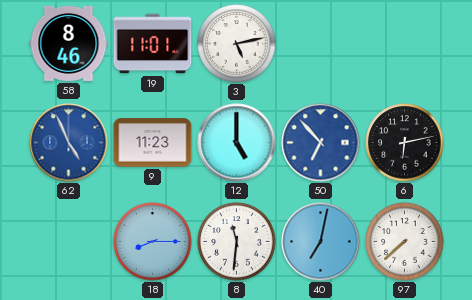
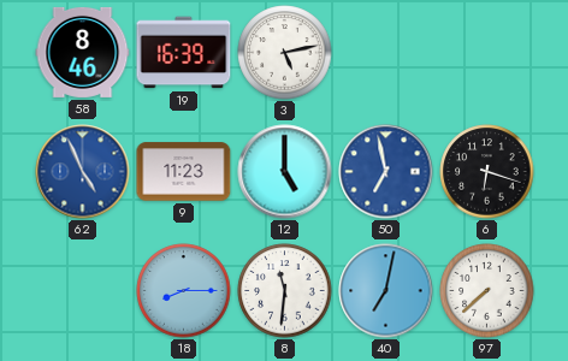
19: 11:01 -> 16:39
50: 6:53 -> 6:58
6: 6:13 -> 6:18
